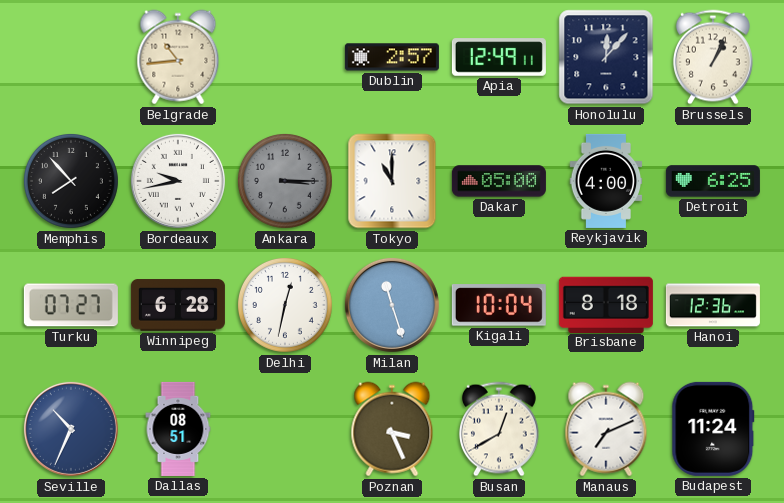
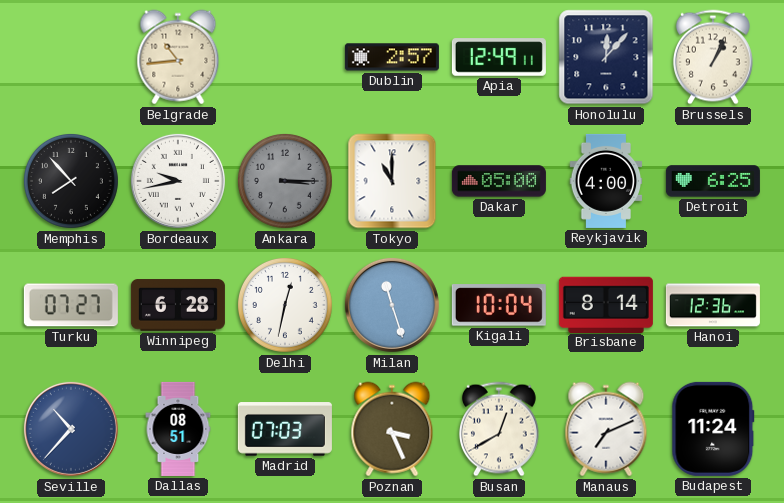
Brisbane: 8:18 -> 8:14
Seville: 10:34 -> 10:37
Madrid: none -> 07:03
